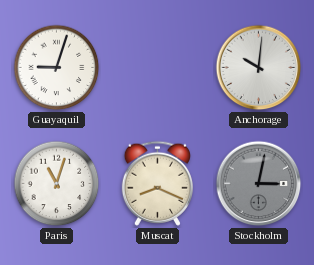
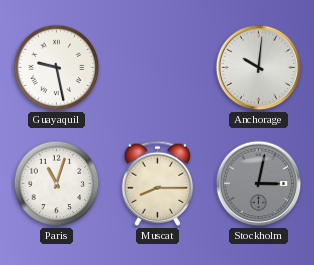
Guayaquil: 9:03 -> 9:28
Muscat: 8:19 -> 8:15
